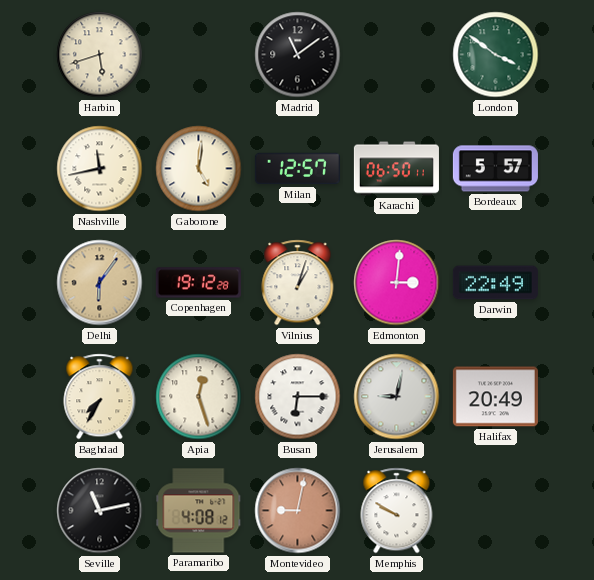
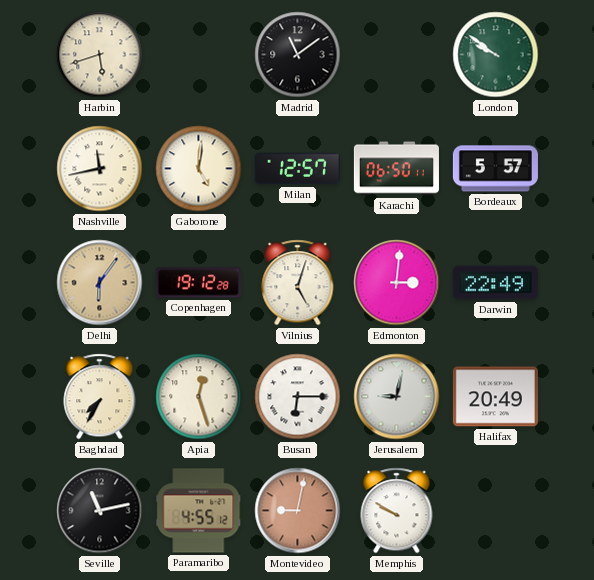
London: 3:51 -> 9:51
Vilnius: 1:03 -> 5:03
Paramaribo: 4:08 -> 4:55
